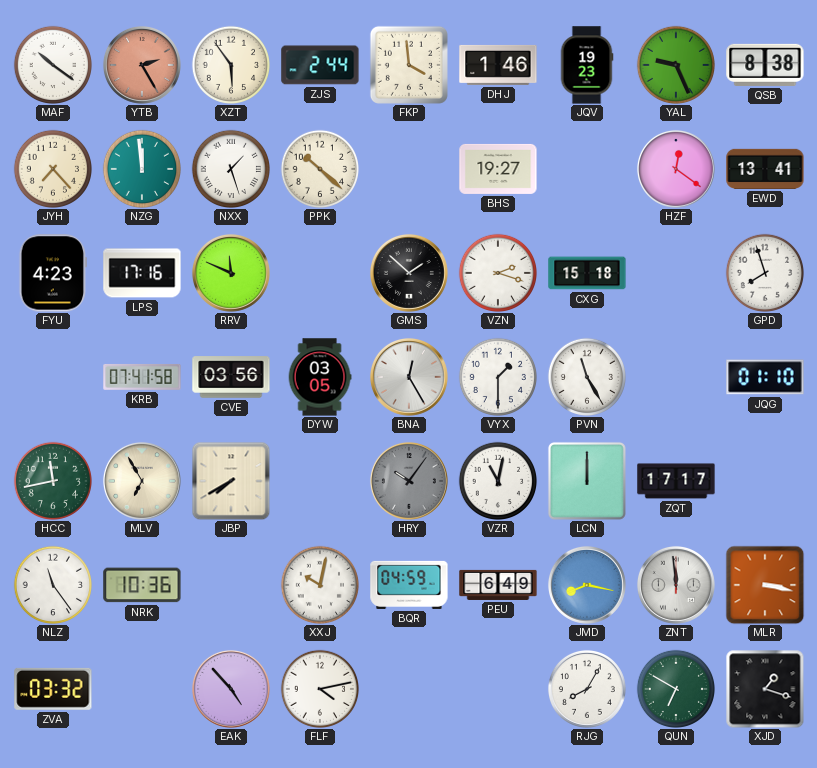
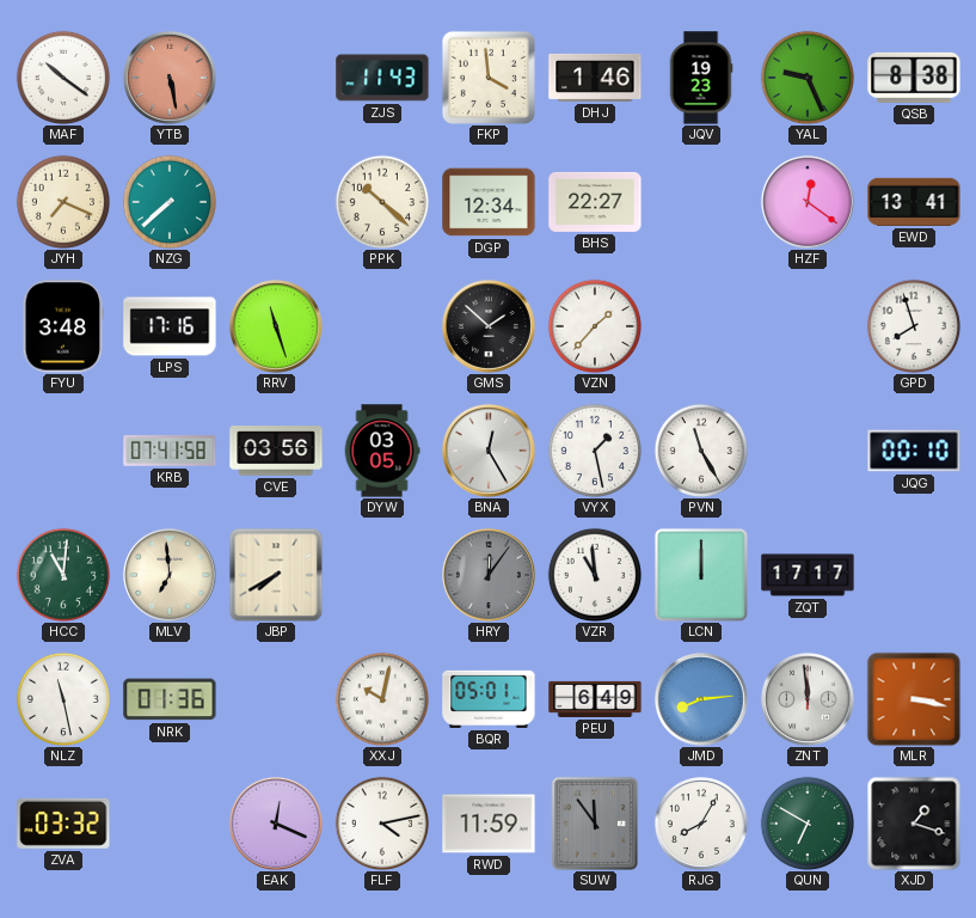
YTB: 2:25 -> 5:28
XZT: 5:54 -> none
ZJS: 2:44 -> 11:43
JYH: 7:23 -> 7:19
NZG: 11:59 -> 7:38
NXX: 1:27 -> none
DGP: none -> 12:34
BHS: 19:27 -> 22:27
FYU: 4:23 -> 3:48
RRV: 11:49 -> 11:27
VZN: 2:18 -> 1:37
CXG: 15:18 -> none
VYX: 1:30 -> 1:28
JQG: 01:10 -> 00:10
HCC: 11:43 -> 11:01
MLV: 6:55 -> 6:59
HRY: 10:06 -> 12:06
VZR: 11:02 -> 10:59
NLZ: 11:24 -> 11:28
NRK: 10:36 -> 01:36
BQR: 04:59 -> 05:01
JMD: 8:17 -> 8:14
EAK: 4:53 -> 12:19
RWD: none -> 11:59
SUW: none -> 11:54
